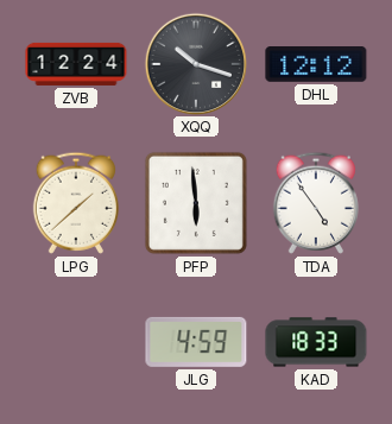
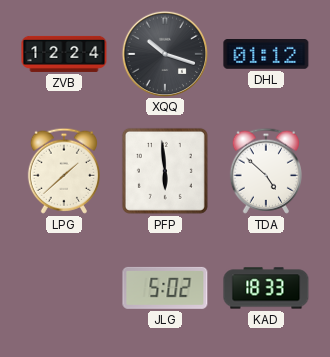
DHL: 12:12 -> 01:12
TDA: 4:54 -> 4:52
JLG: 4:59 -> 5:02
